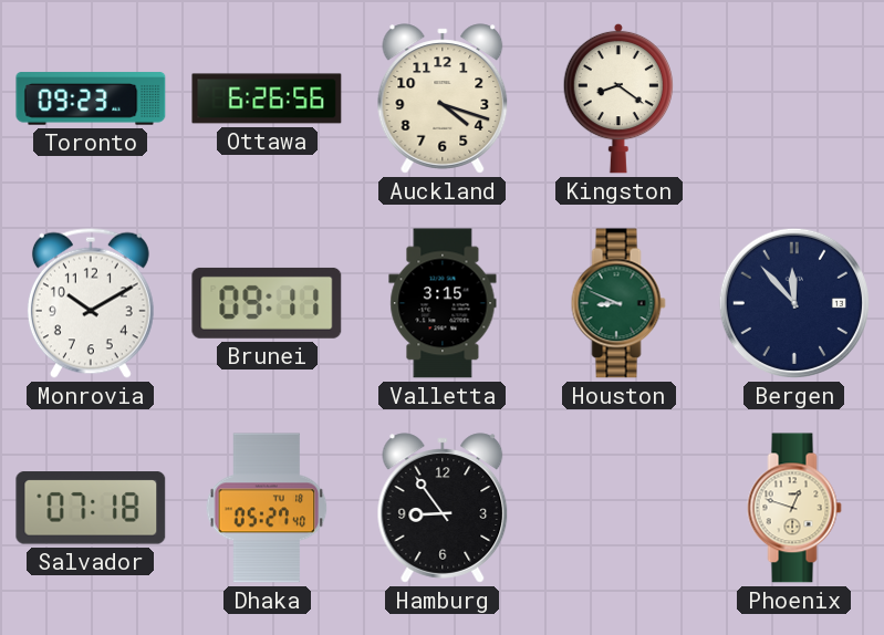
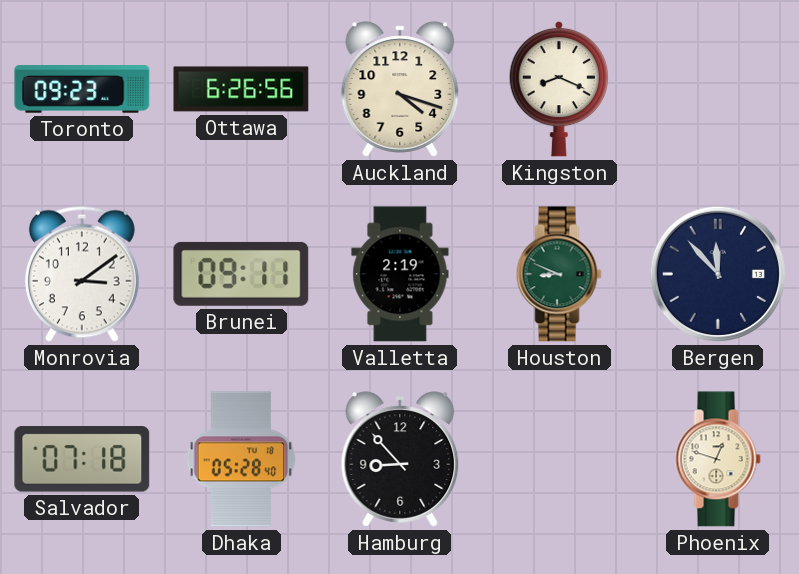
Kingston: 8:21 -> 8:19
Monrovia: 10:10 -> 3:09
Valletta: 3:15 -> 2:19
Dhaka: 05:27 -> 05:28
Hamburg: 8:54 -> 8:53
